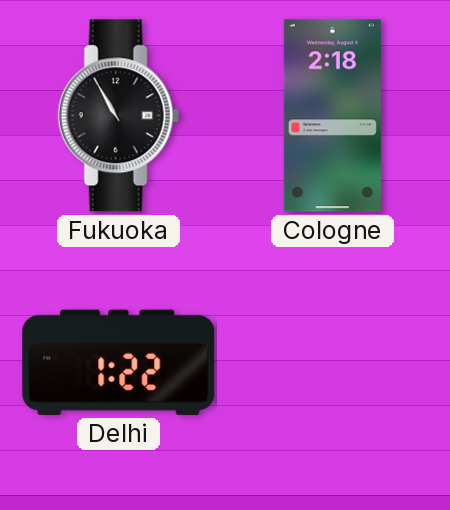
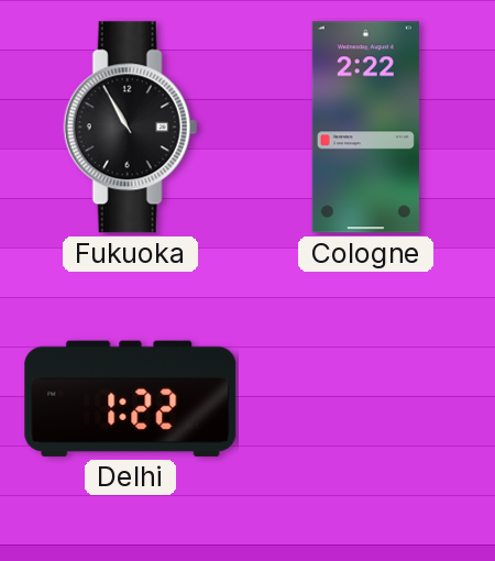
Cologne: 2:18 -> 2:22
